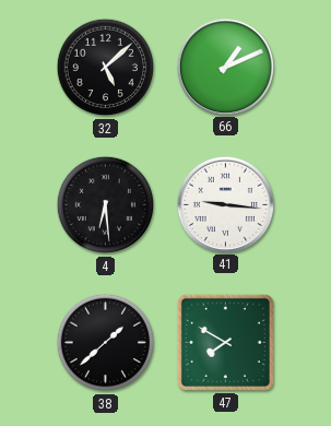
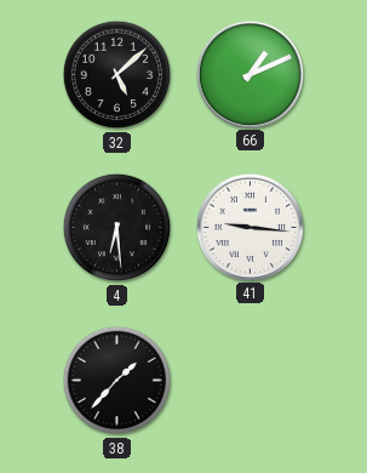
38: 1:38 -> 1:37
47: 7:50 -> none
